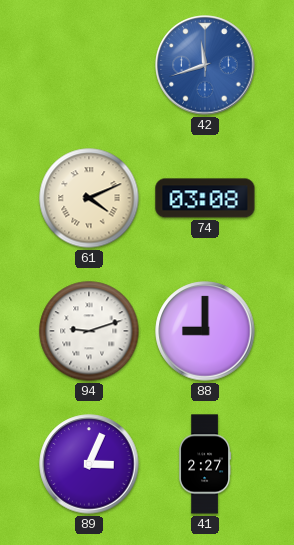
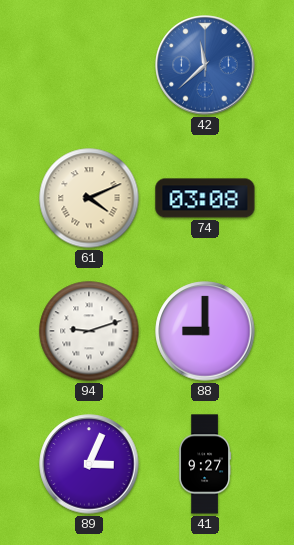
42: 11:42 -> 11:38
41: 2:27 -> 9:27
